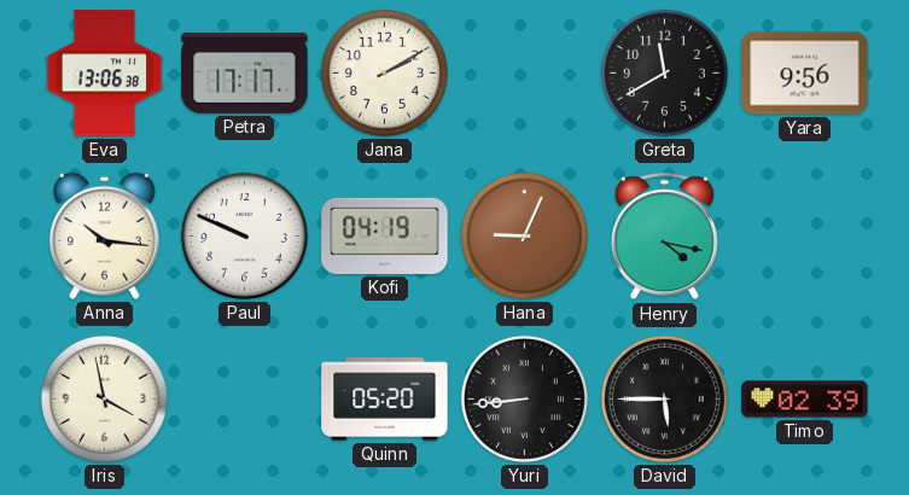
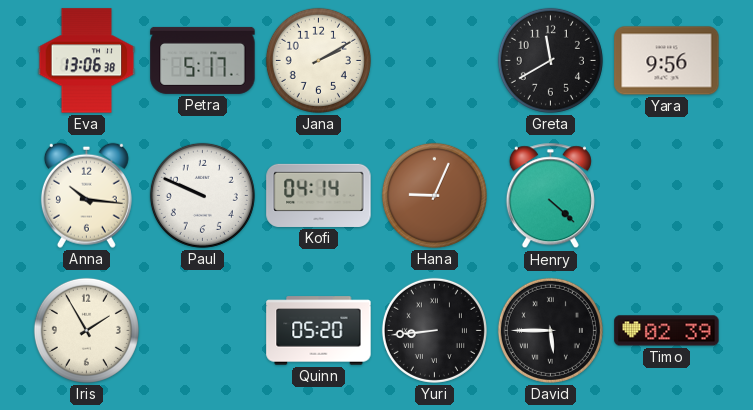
Petra: 17:17 -> 5:17
Kofi: 04:19 -> 04:14
Henry: 4:17 -> 4:22
Iris: 3:58 -> 1:55
